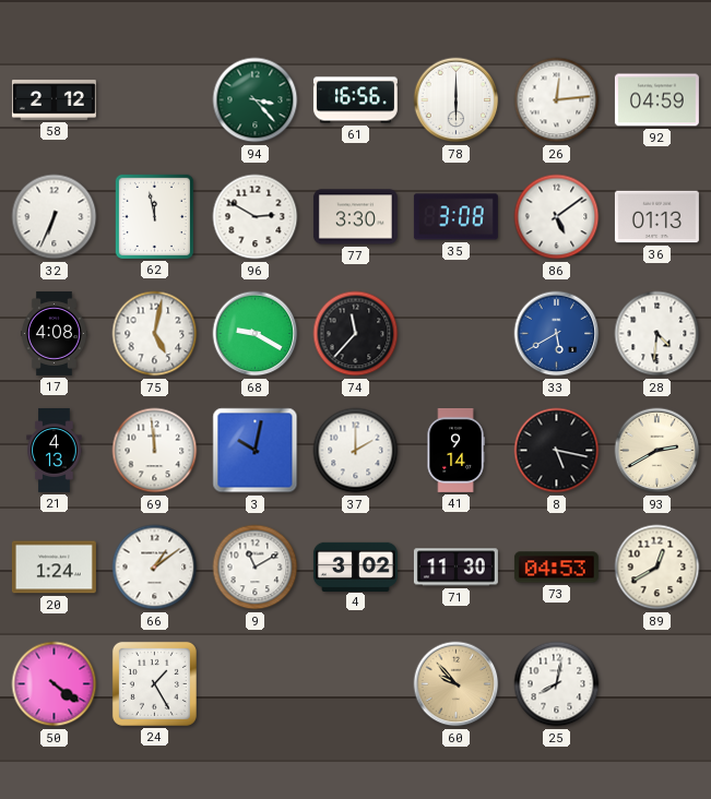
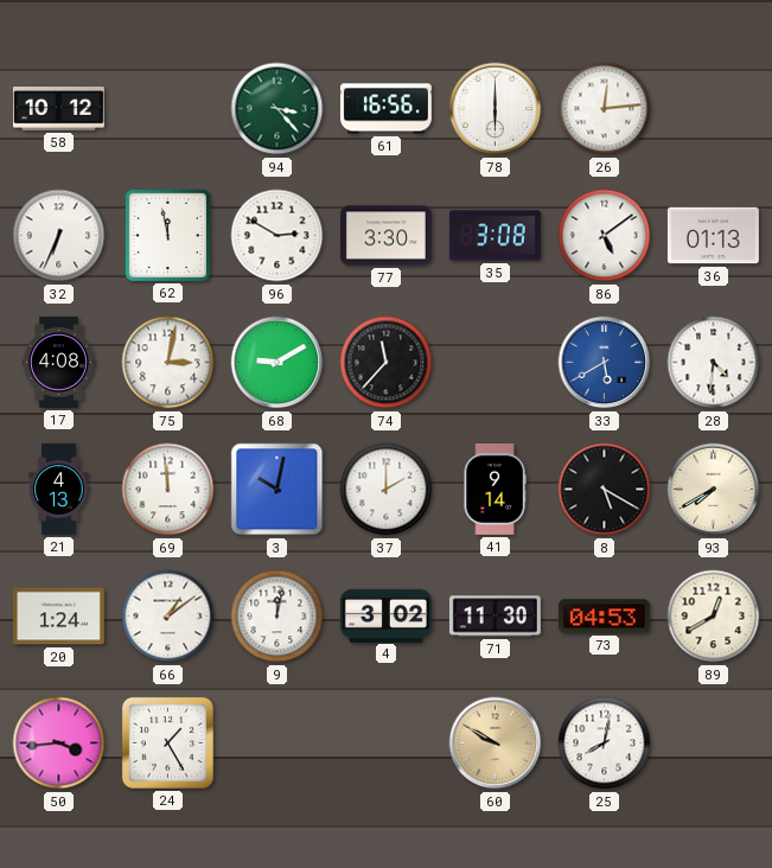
58: 2:12 -> 10:12
92: 04:59 -> none
75: 5:02 -> 3:02
68: 9:20 -> 9:10
8: 5:17 -> 5:20
93: 2:40 -> 7:40
9: 11:10 -> 12:02
50: 4:21 -> 3:44
60: 9:53 -> 9:50
